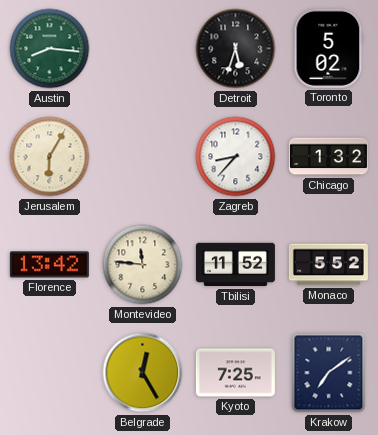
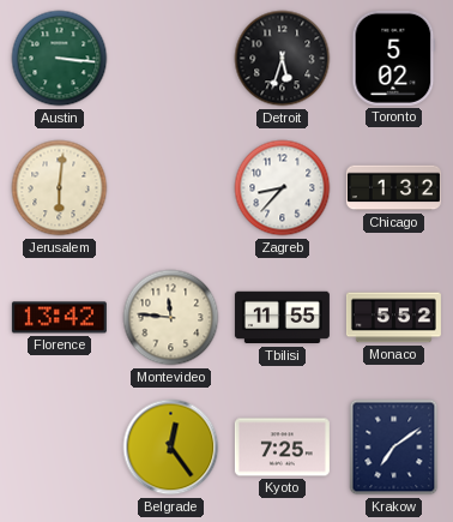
Austin: 8:16 -> 3:16
Jerusalem: 6:05 -> 6:01
Tbilisi: 11:52 -> 11:55
Belgrade: 12:25 -> 12:24
